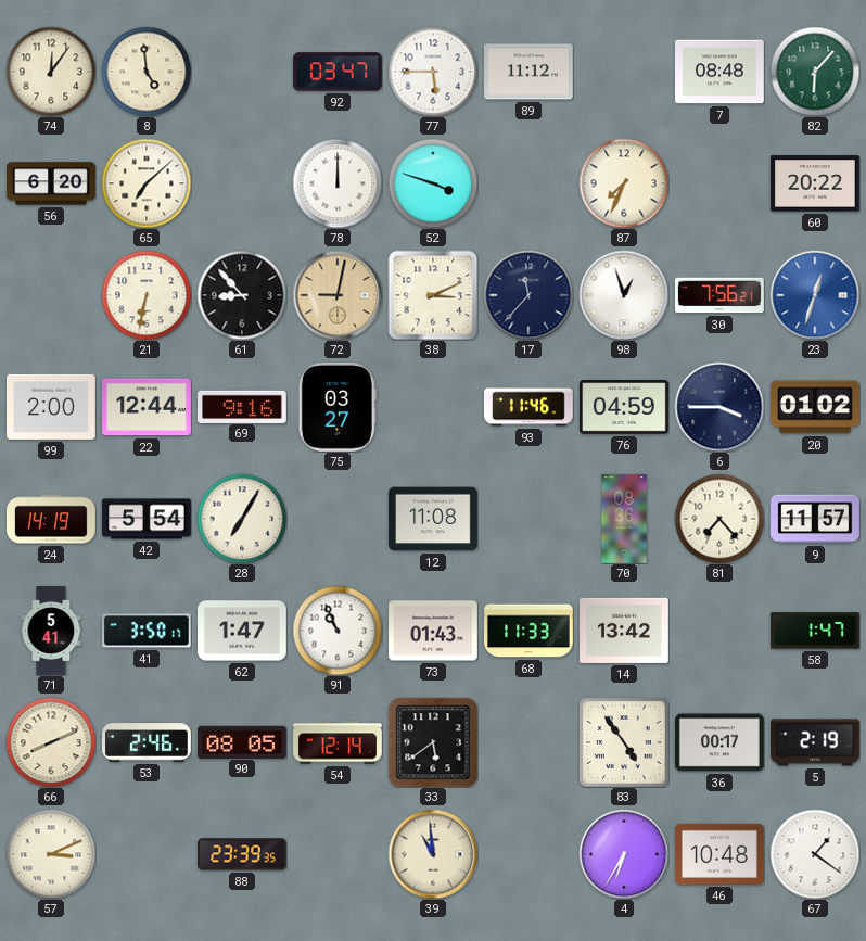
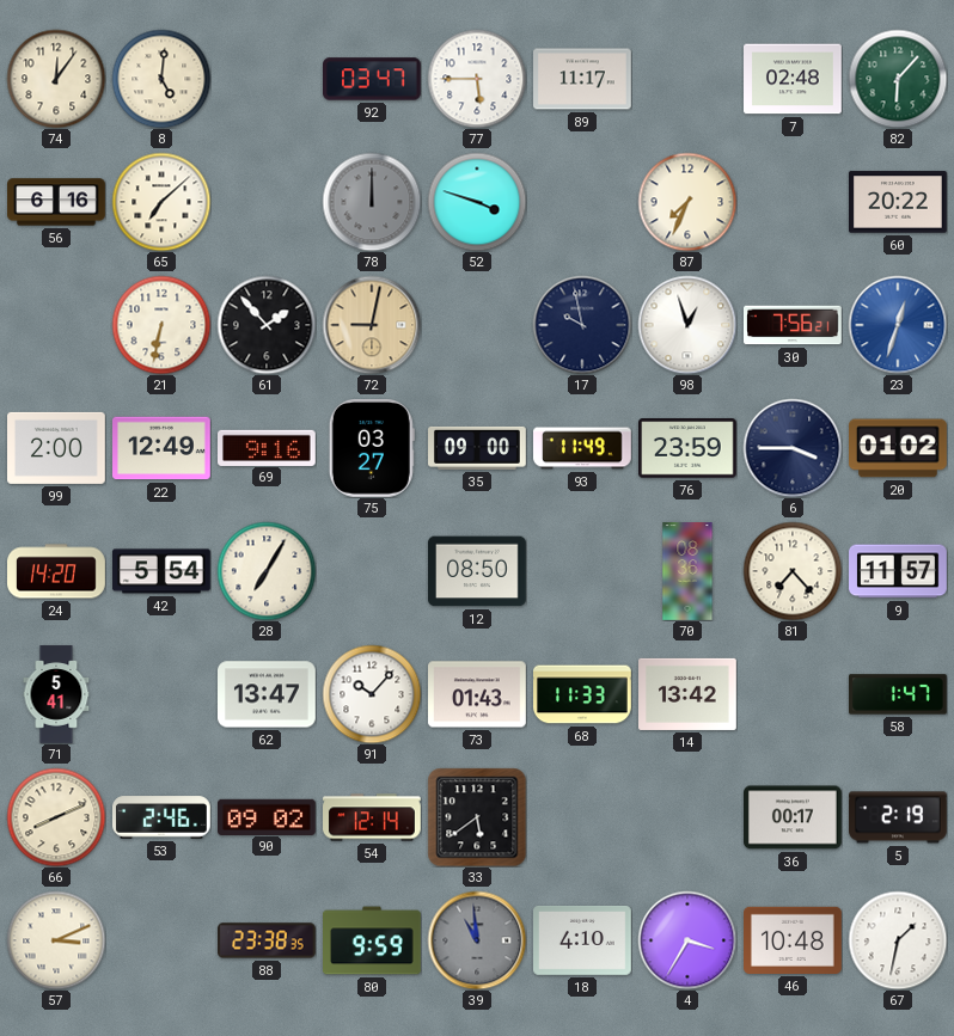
8: 4:59 -> 5:01
89: 11:12 -> 11:17
7: 08:48 -> 02:48
56: 6:20 -> 6:16
78 dial: white -> grey
61: 8:53 -> 1:53
38: 3:11 -> none
17: 11:37 -> 9:58
22: 12:44 -> 12:49
35: none -> 09:00
93: 11:46 -> 11:49
76: 04:59 -> 23:59
24: 14:19 -> 14:20
12: 11:08 -> 08:50
41: 3:50 -> none
62: 1:47 -> 13:47
91: 10:56 -> 10:07
90: 08:05 -> 09:02
83: 4:54 -> none
88: 23:39 -> 23:38
80: none -> 9:59
39 dial: cream -> grey
18: none -> 4:10
4: 6:35 -> 3:35
67: 1:21 -> 1:32
